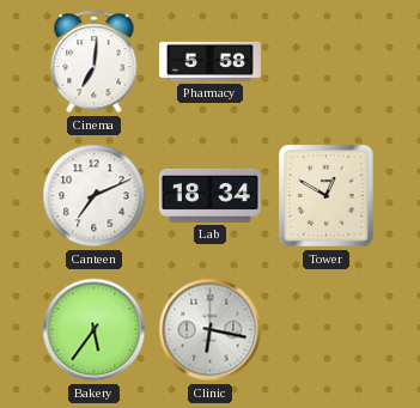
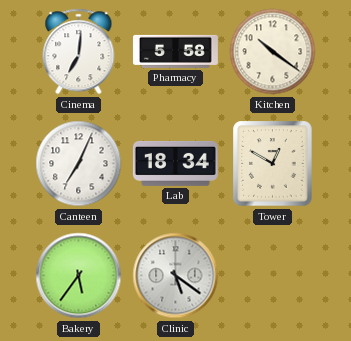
Kitchen: none -> 10:21
Canteen: 7:11 -> 7:04
Clinic: 6:17 -> 5:21
